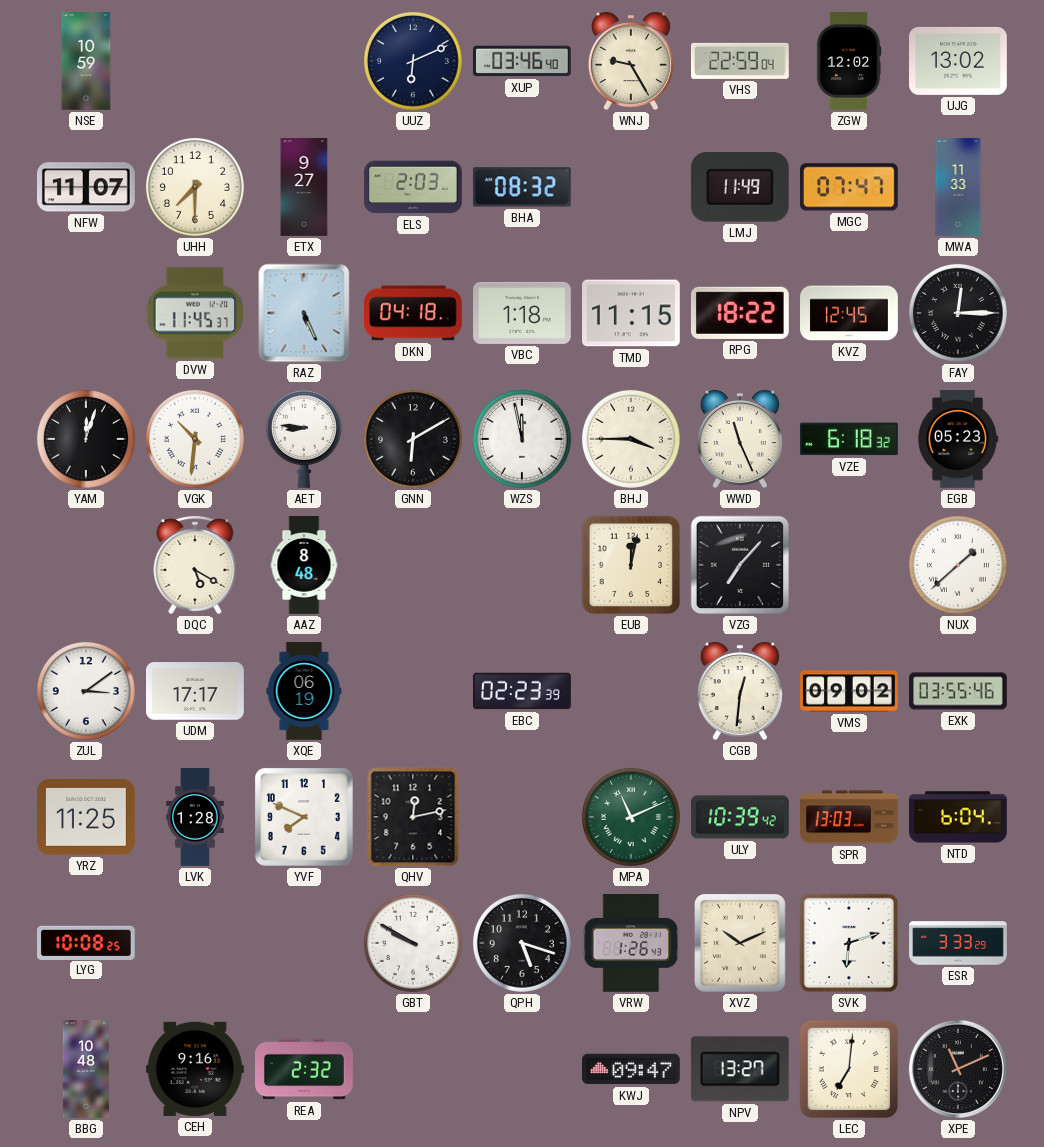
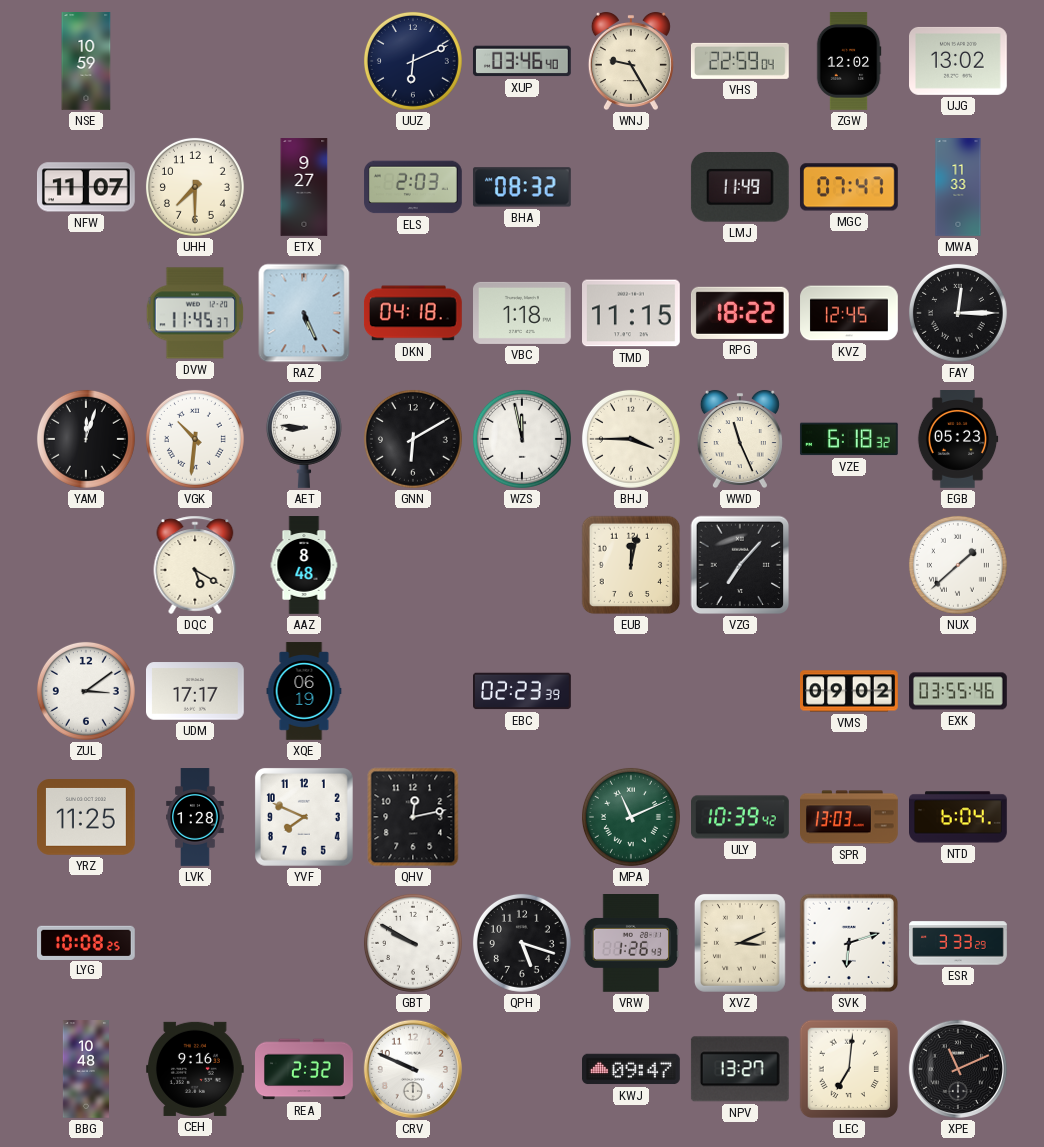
CGB: 12:31 -> none
XVZ: 10:11 -> 3:11
CRV: none -> 9:49
